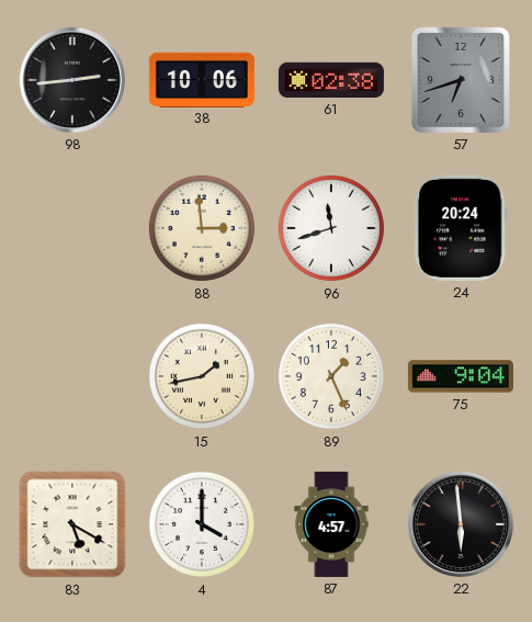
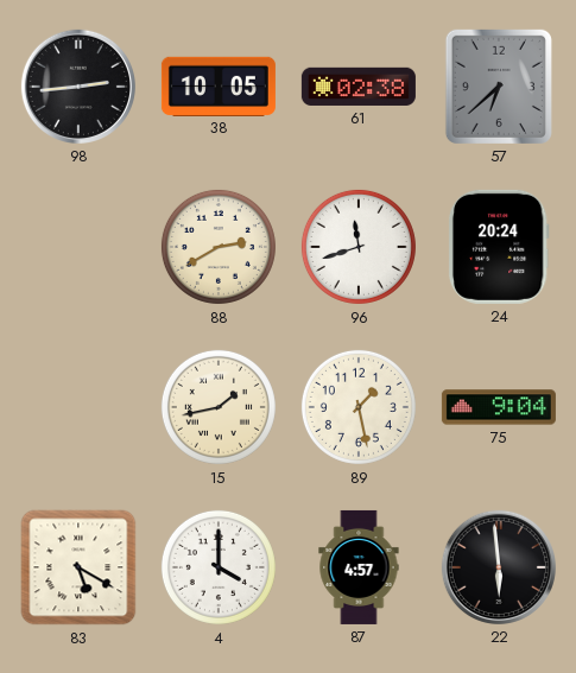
38: 10:06 -> 10:05
57: 6:42 -> 6:38
88: 2:59 -> 2:40
89: 1:26 -> 1:28
